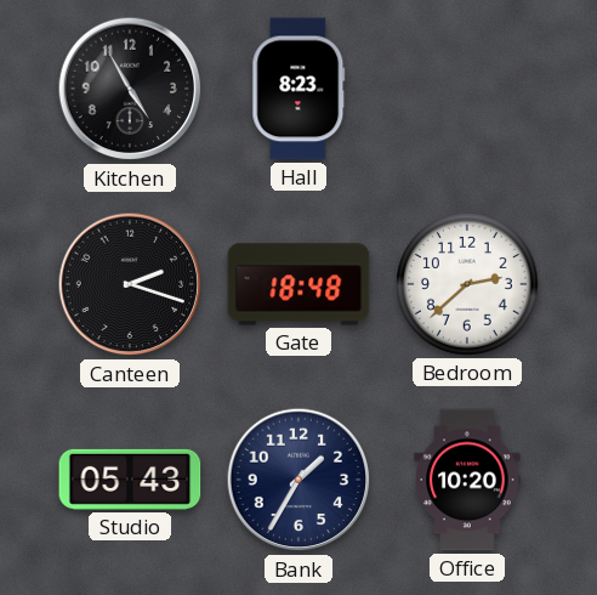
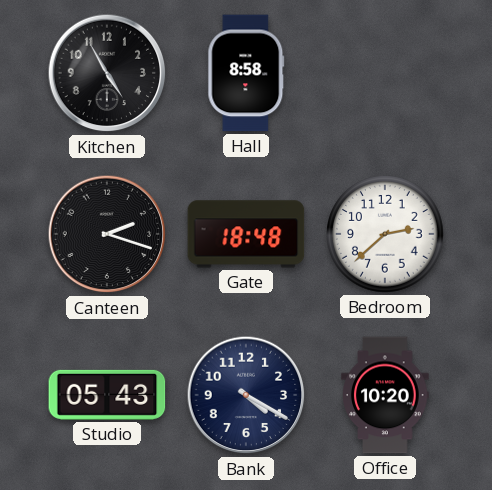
Hall: 8:23 -> 8:58
Bank: 1:35 -> 4:20
